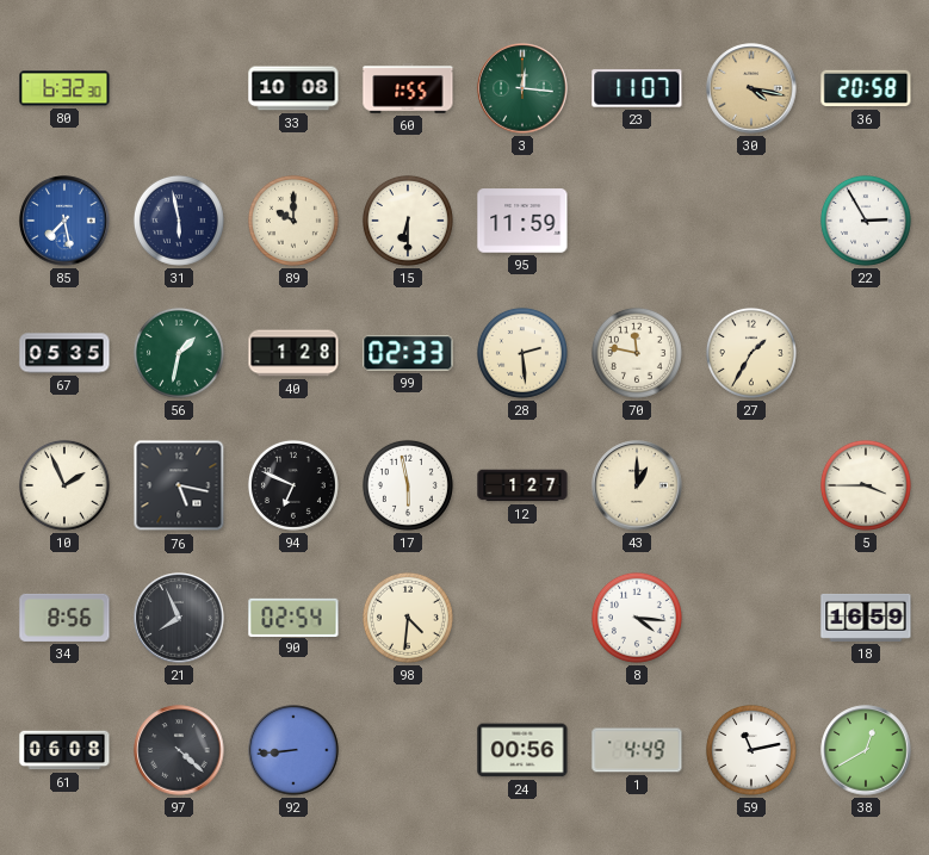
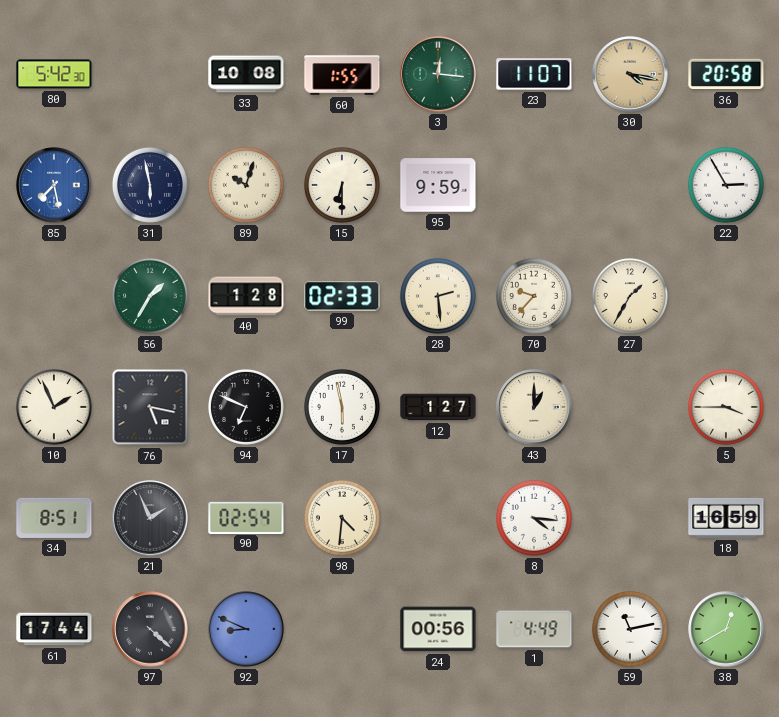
80: 6:32 -> 5:42
89: 10:00 -> 10:03
95: 11:59 -> 9:59
67: 05:35 -> none
56: 1:32 -> 1:35
70: 11:47 -> 9:37
34: 8:56 -> 8:51
21: 7:56 -> 1:56
61: 06:08 -> 17:44
92: 8:44 -> 8:49
